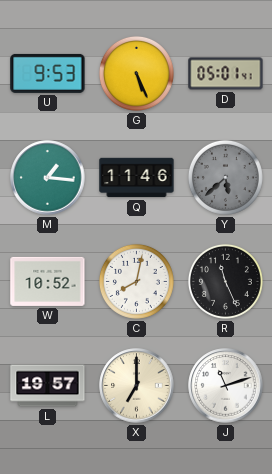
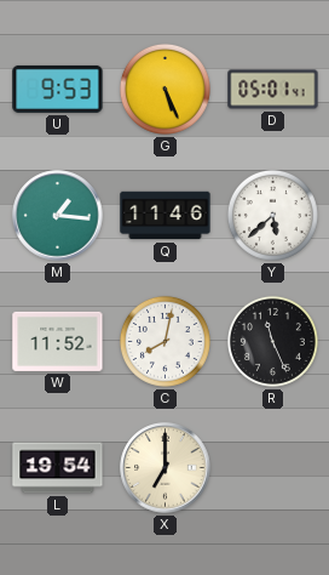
Y dial: grey -> white
W: 10:52 -> 11:52
L: 19:57 -> 19:54
J: 11:12 -> none
